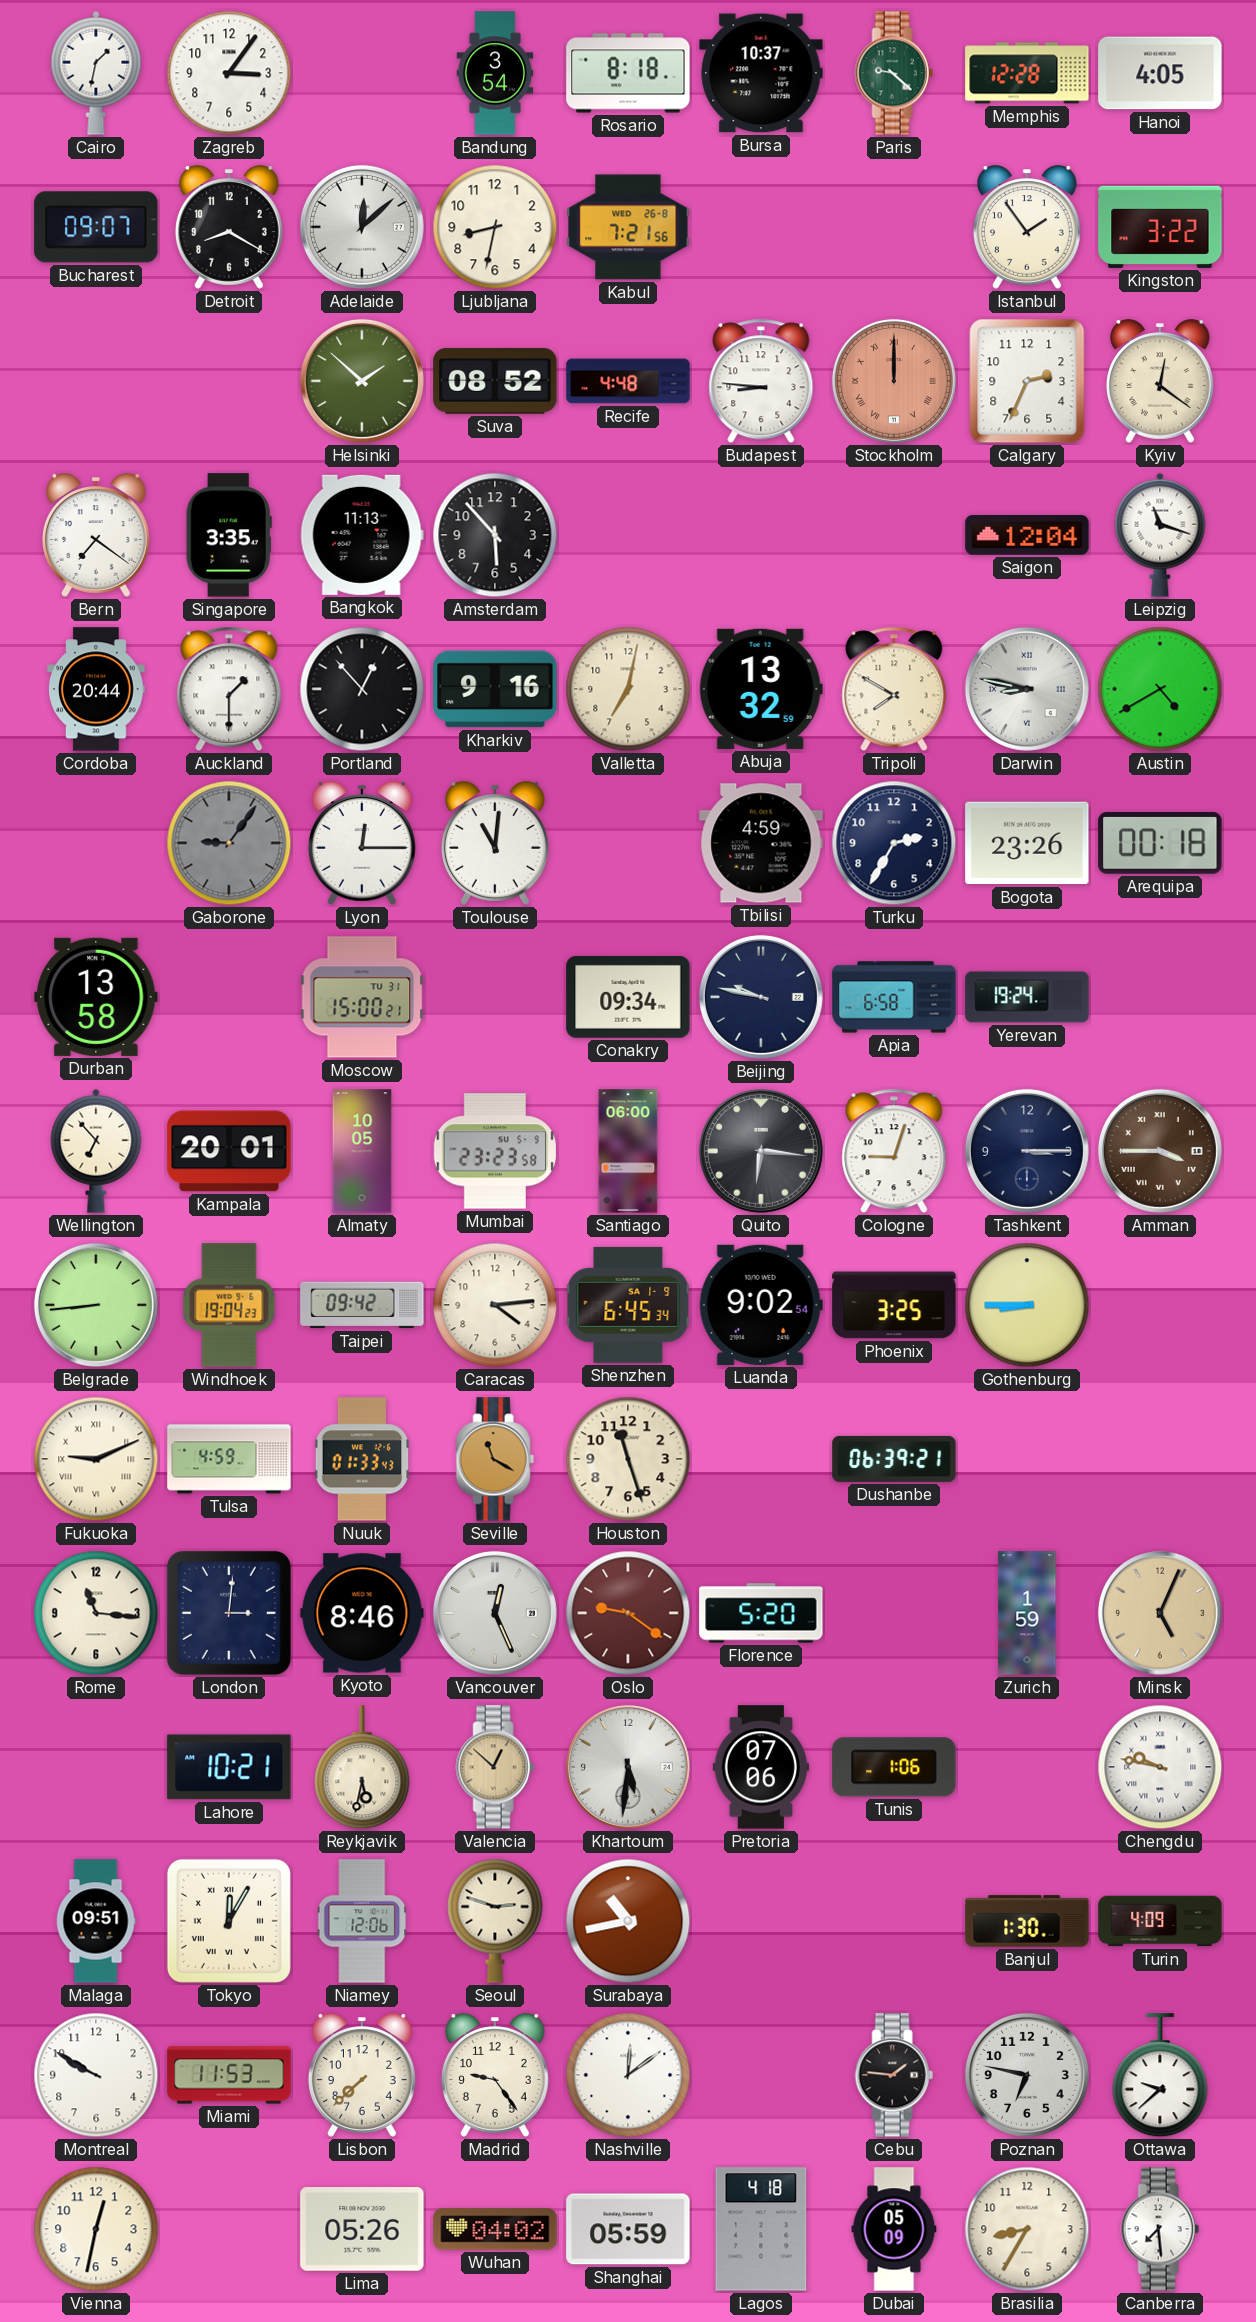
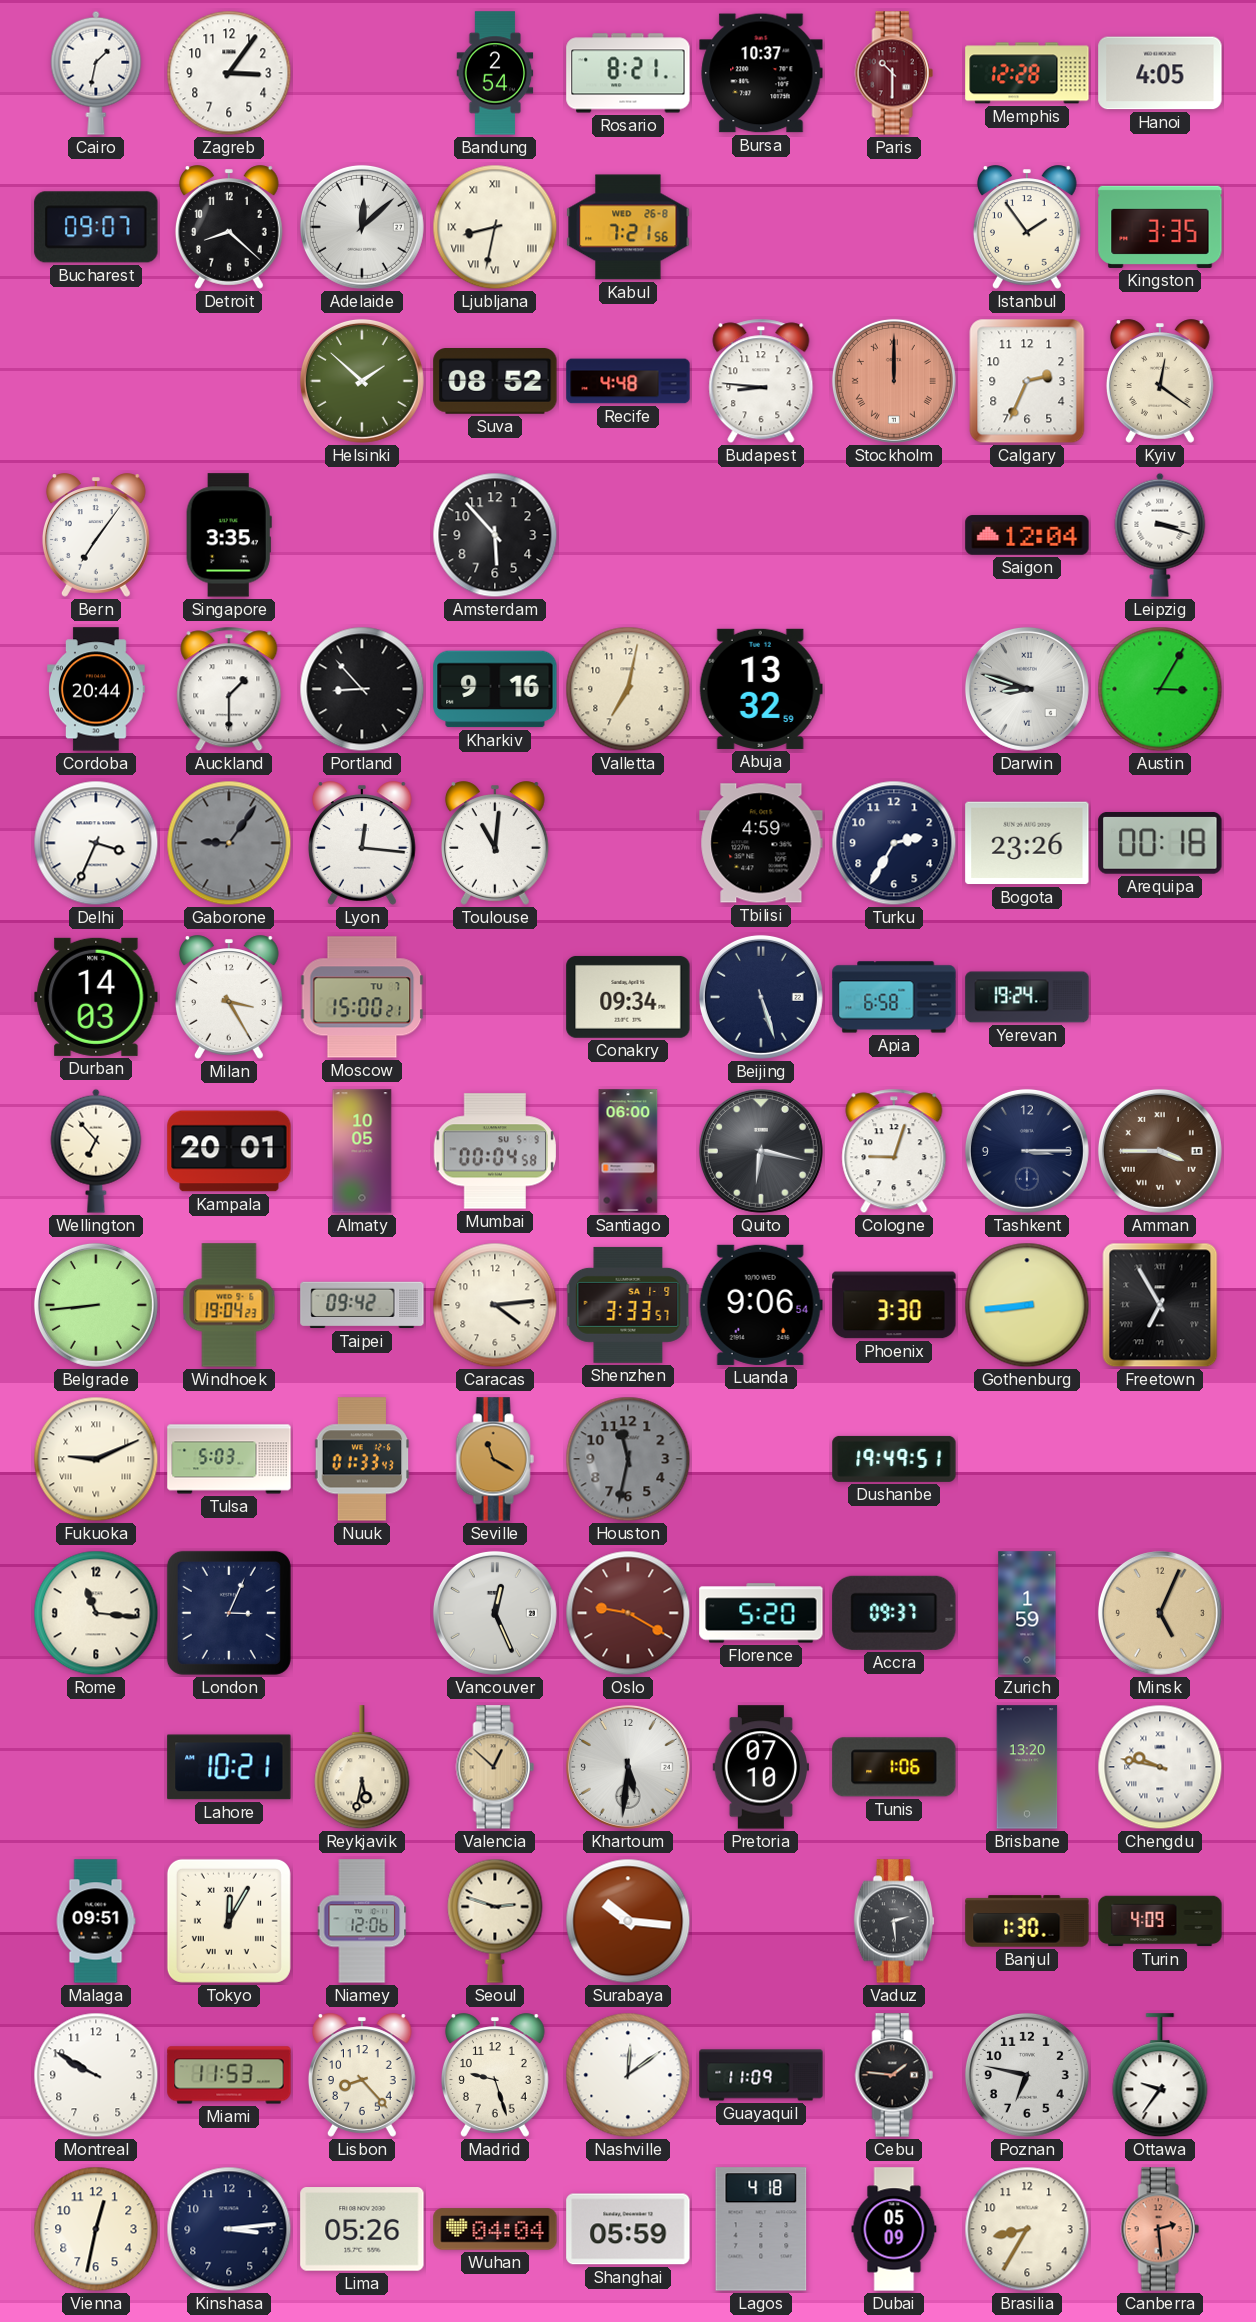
Bandung: 3:54 -> 2:54
Rosario: 8:18 -> 8:21
Paris: 9:22 -> 10:30
Paris dial: green -> burgundy
Detroit: 8:20 -> 8:22
Ljubljana numerals: Arabic -> Roman
Kingston: 3:22 -> 3:35
Bern: 7:21 -> 7:06
Bangkok: 11:13 -> none
Leipzig: 11:18 -> 3:18
Portland: 12:53 -> 8:53
Tripoli: 7:50 -> none
Darwin: 8:47 -> 8:48
Austin: 4:40 -> 3:05
Delhi: none -> 3:34
Lyon: 12:15 -> 12:16
Durban: 13:58 -> 14:03
Milan: none -> 3:25
Moscow date: TU 31 -> TU 7
Beijing: 9:47 -> 5:27
Mumbai: 23:23 -> 00:04
Quito: 6:16 -> 6:17
Shenzhen: 6:45 -> 3:33
Luanda: 9:02 -> 9:06
Phoenix: 3:25 -> 3:30
Gothenburg: 8:45 -> 8:44
Freetown: none -> 6:55
Tulsa: 4:59 -> 5:03
Houston: 11:27 -> 11:32
Houston dial: cream -> grey
Dushanbe: 06:39 -> 19:49
London: 3:01 -> 3:04
Kyoto: 8:46 -> none
Oslo: 9:21 -> 9:20
Accra: none -> 09:37
Pretoria: 07:06 -> 07:10
Brisbane: none -> 13:20
Surabaya: 10:43 -> 10:16
Vaduz: none -> 2:29
Lisbon: 7:38 -> 8:23
Madrid: 9:24 -> 9:27
Guayaquil: none -> 11:09
Ottawa: 9:38 -> 9:36
Kinshasa: none -> 3:14
Wuhan: 04:02 -> 04:04
Canberra: 7:29 -> 2:29
Canberra dial: white -> salmon
